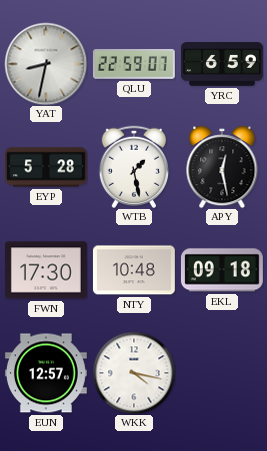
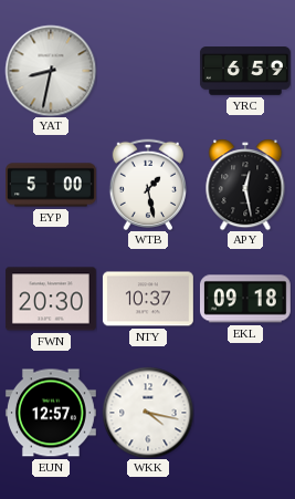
QLU: 22:59 -> none
EYP: 5:28 -> 5:00
FWN: 17:30 -> 20:30
NTY: 10:48 -> 10:37
